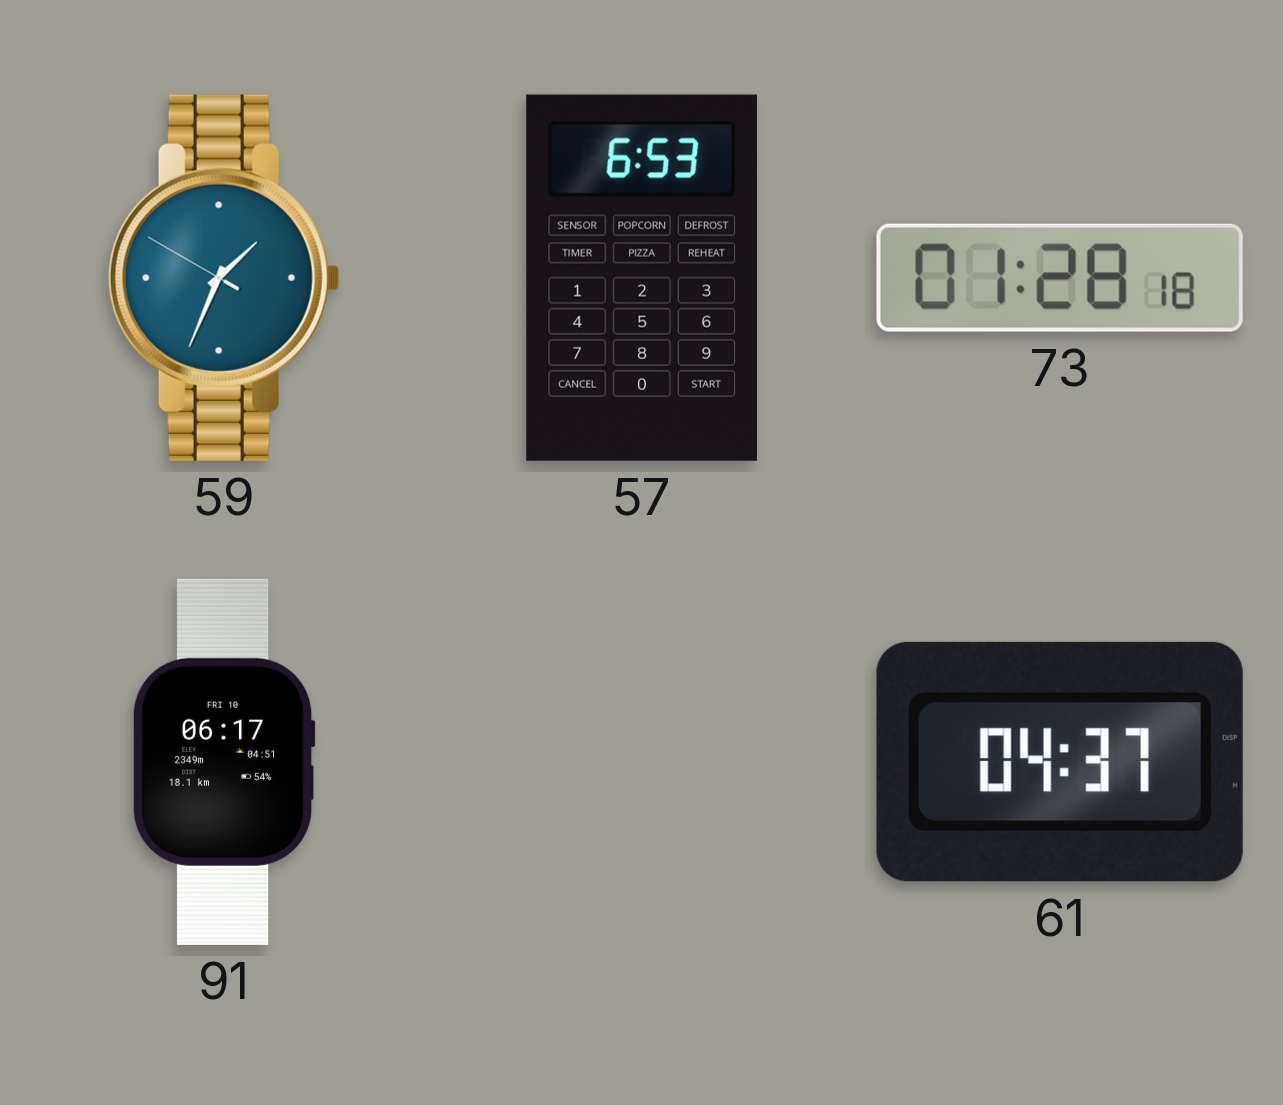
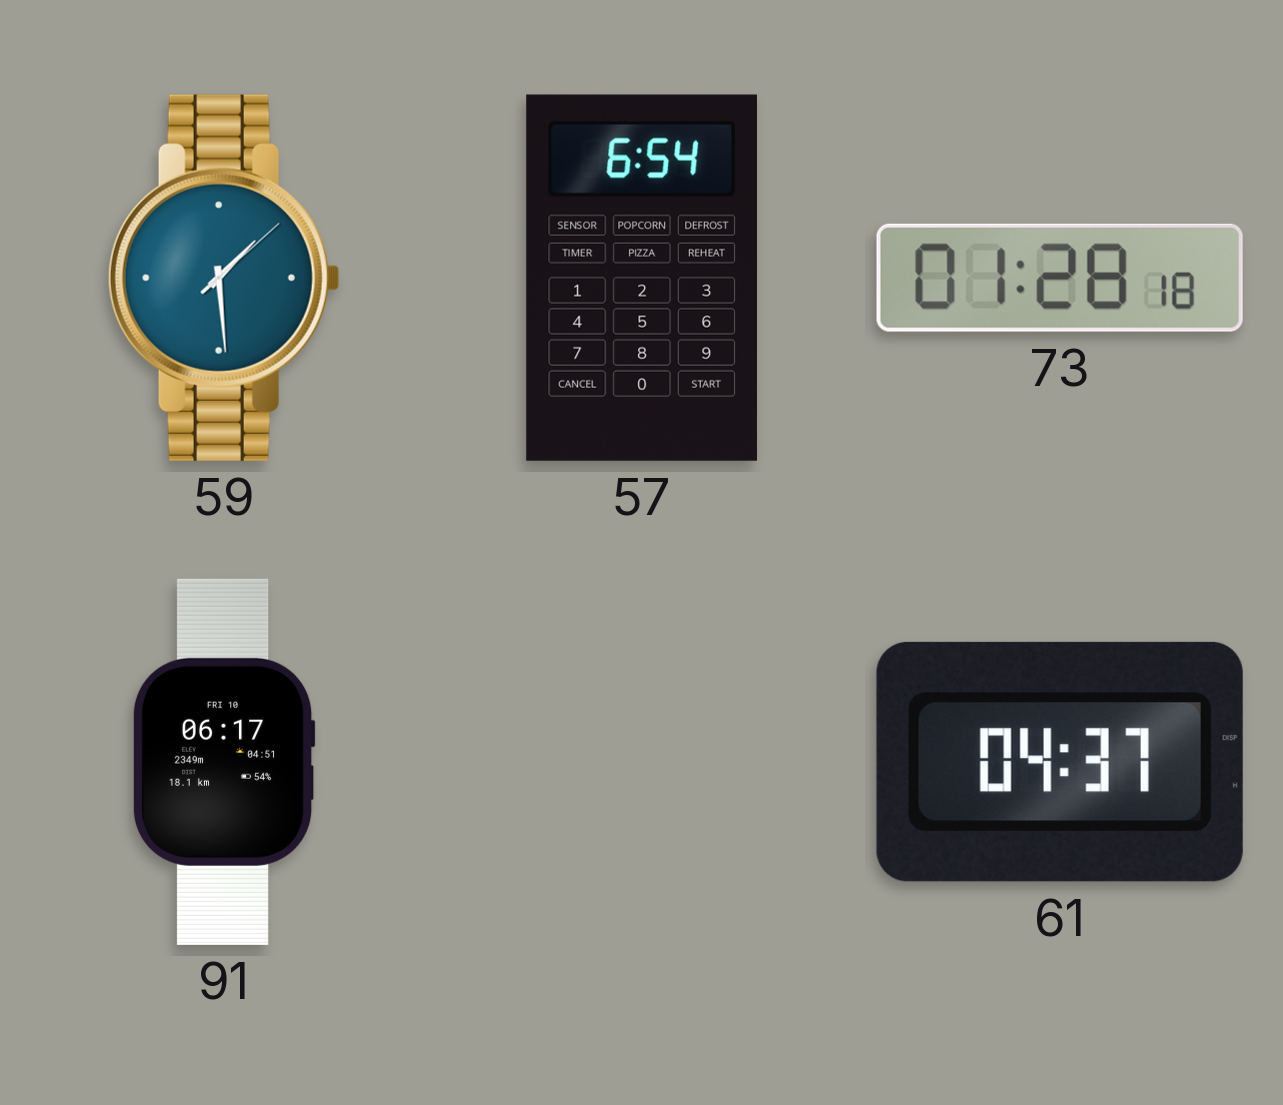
59: 1:33 -> 1:29
57: 6:53 -> 6:54
